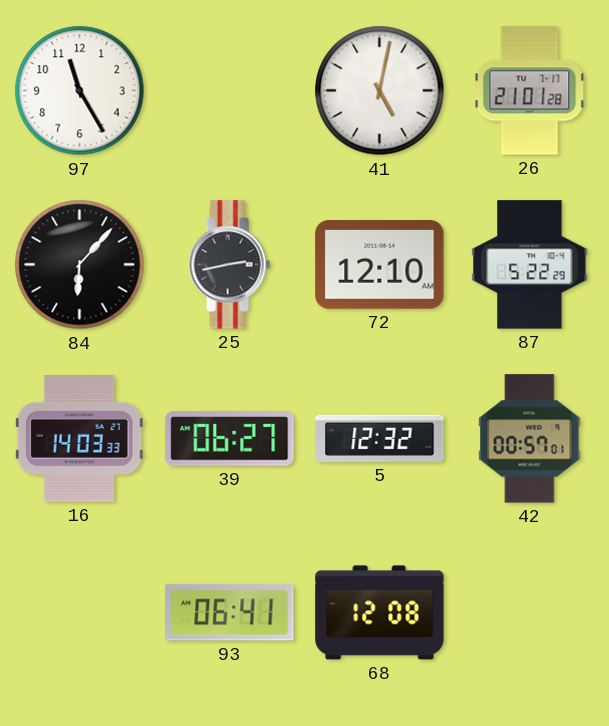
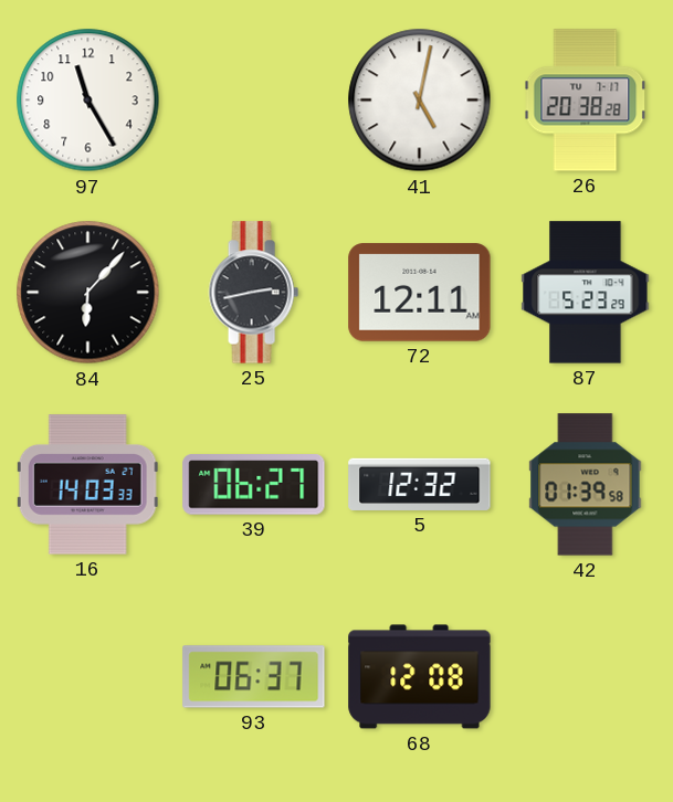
26: 21:01 -> 20:38
72: 12:10 -> 12:11
87: 5:22 -> 5:23
42: 00:57 -> 01:39
93: 06:41 -> 06:37
